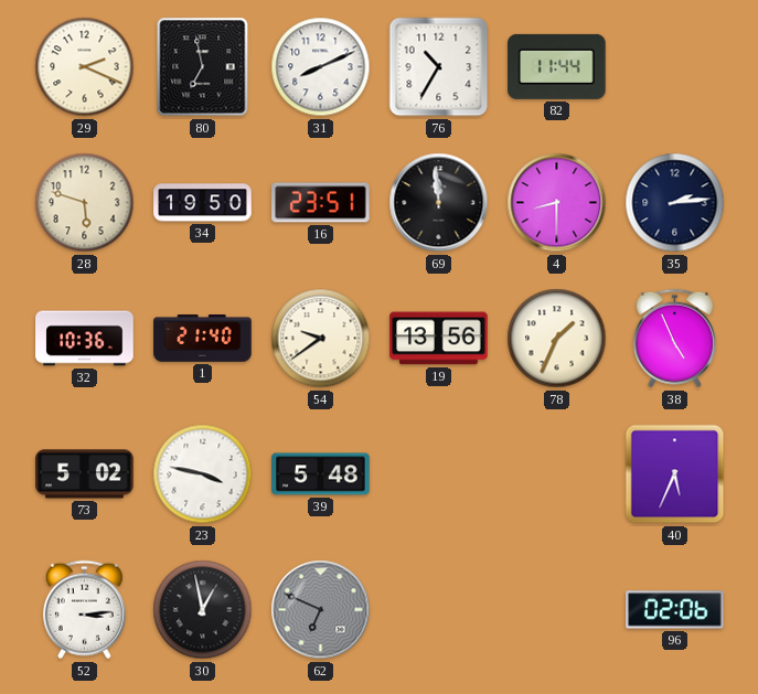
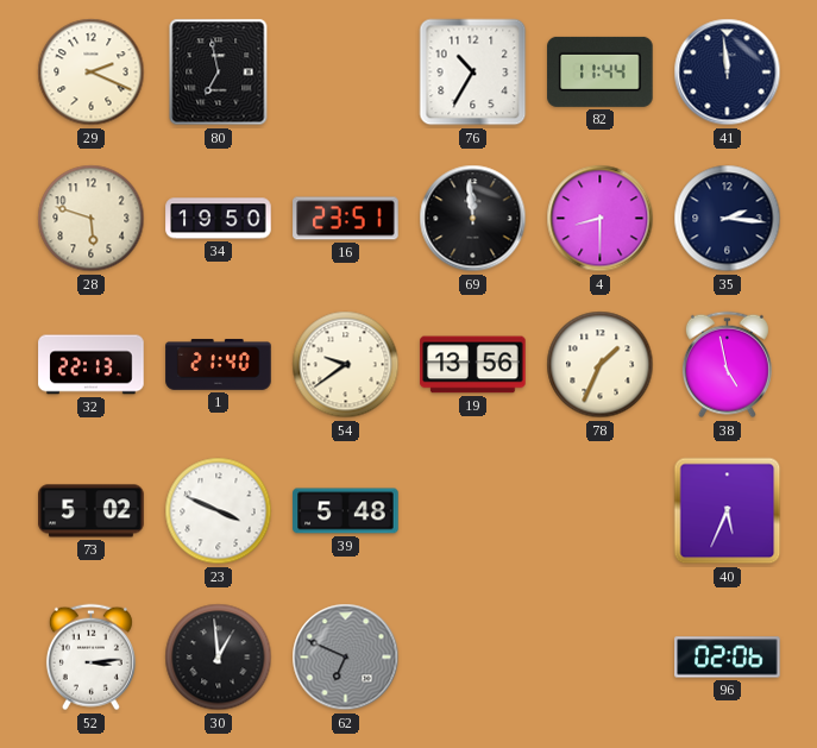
31: 8:11 -> none
41: none -> 11:59
35: 2:14 -> 2:16
32: 10:36 -> 22:13
38: 4:56 -> 4:58
23: 3:47 -> 3:49
30: 12:58 -> 12:59
